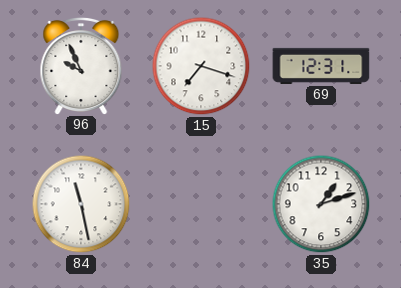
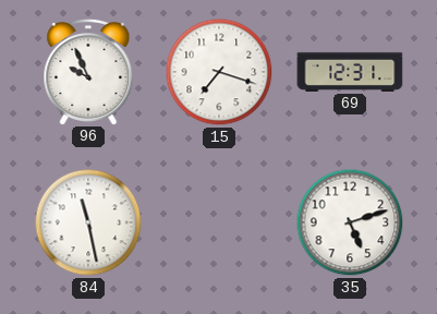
35: 1:12 -> 5:12
